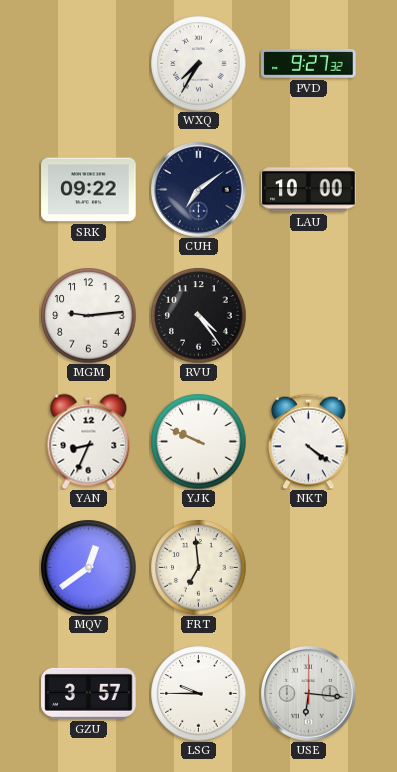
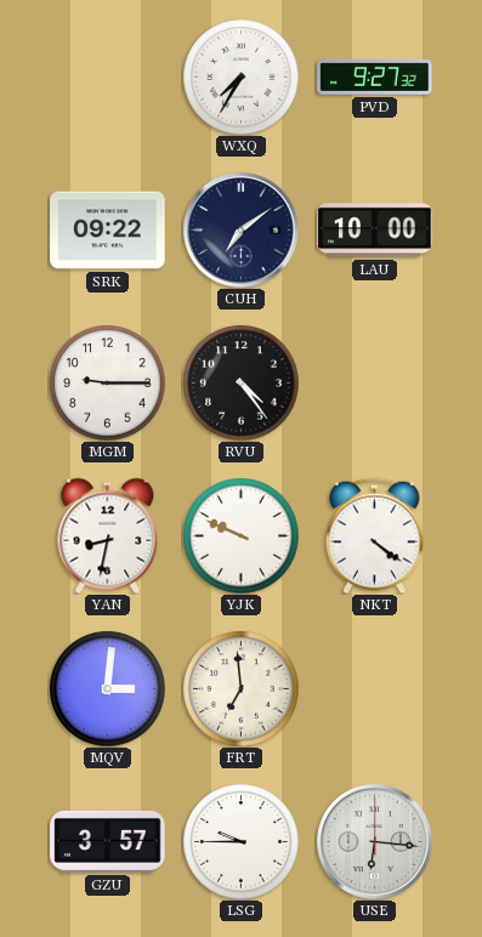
MGM: 9:14 -> 9:15
YAN: 8:34 -> 8:32
MQV: 12:39 -> 3:01
